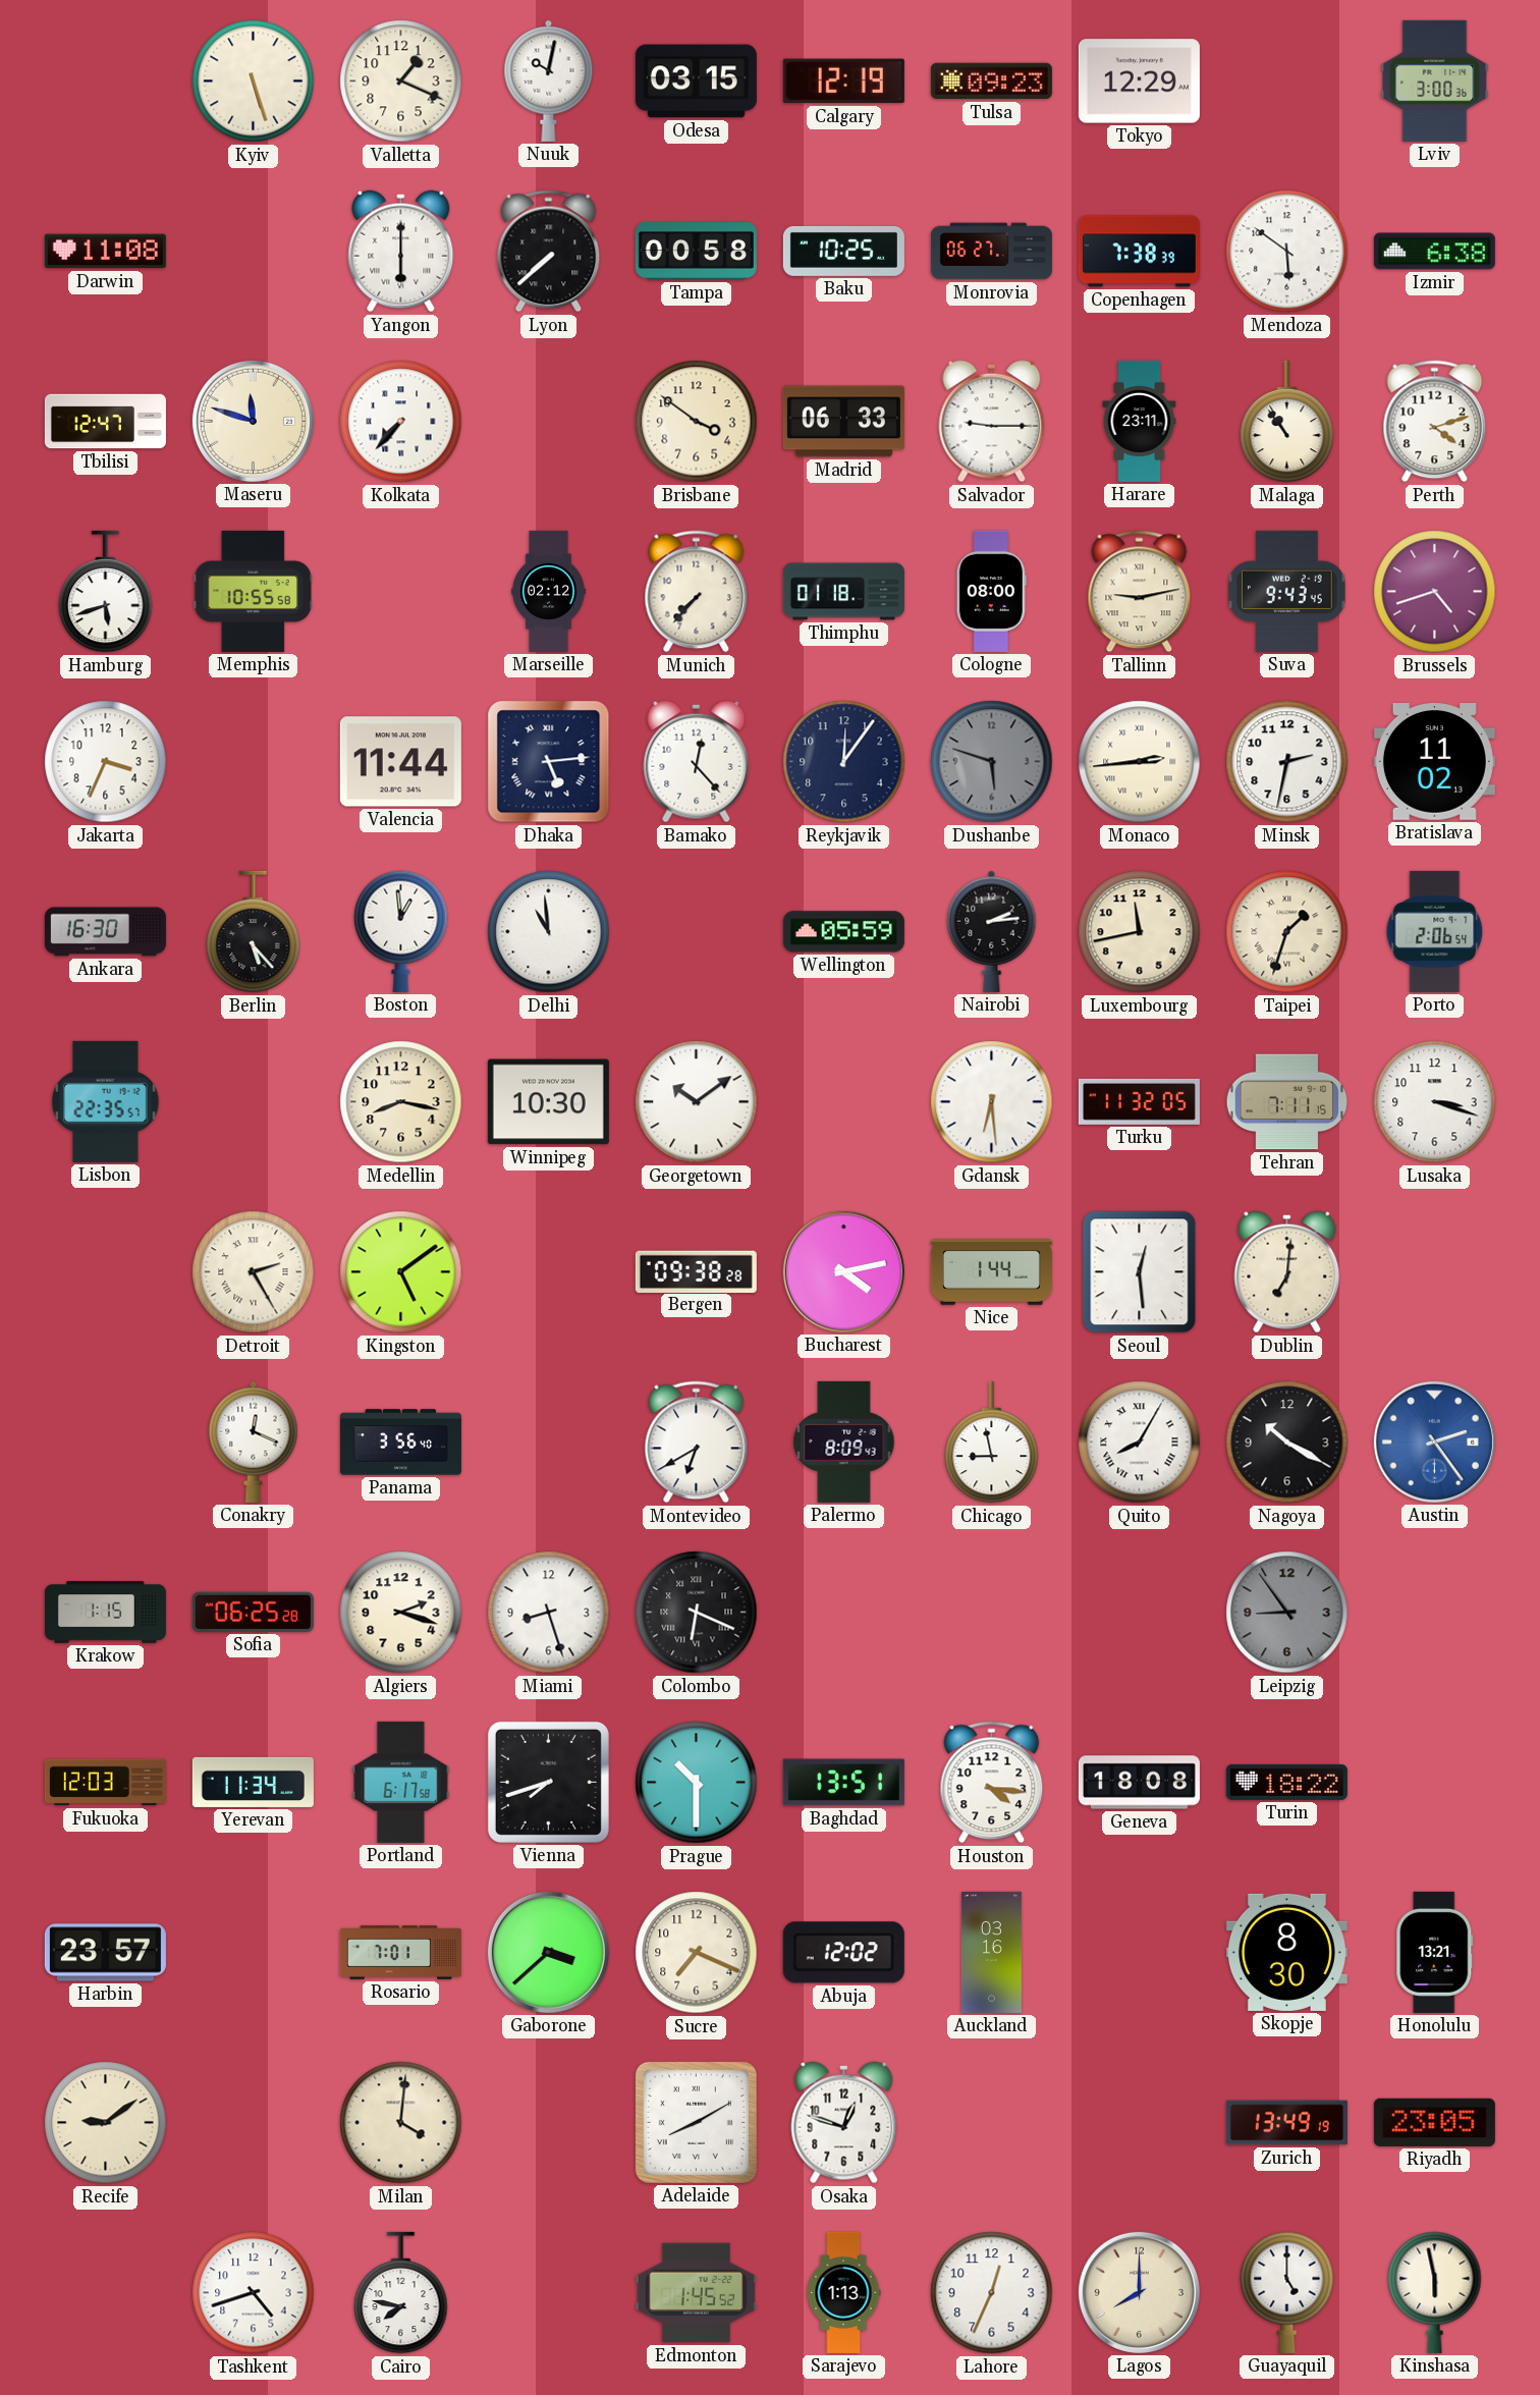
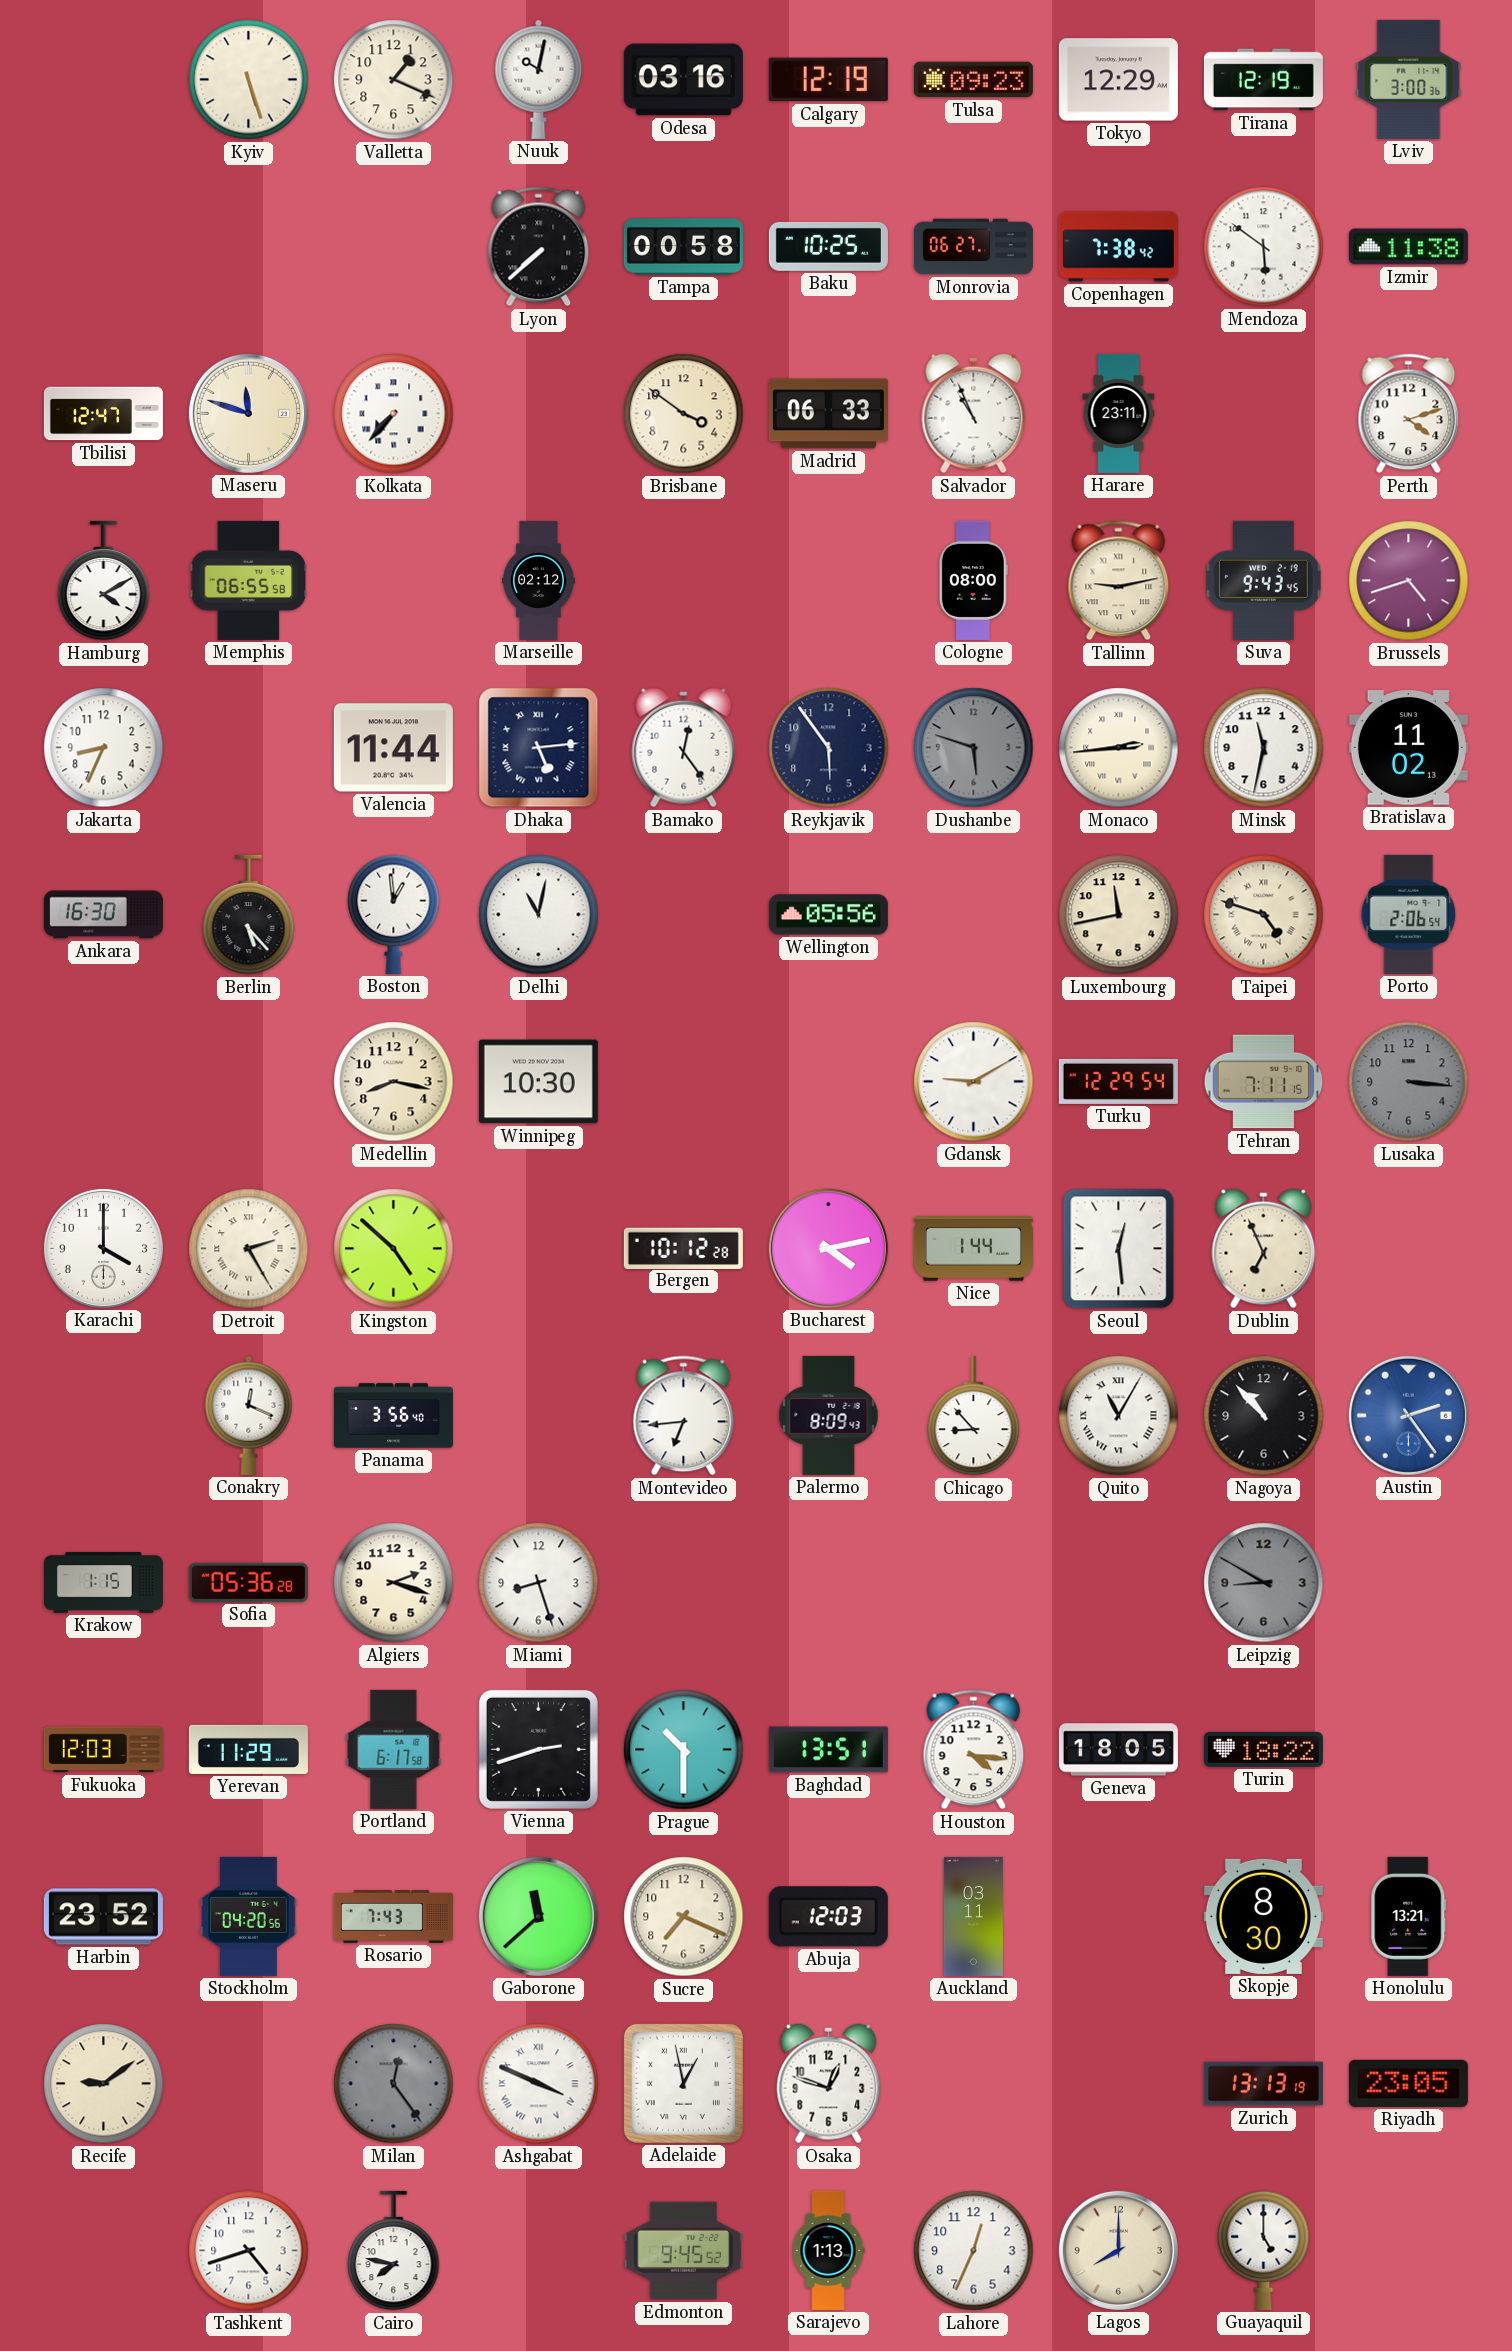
Odesa: 03:15 -> 03:16
Tirana: none -> 12:19
Darwin: 11:08 -> none
Yangon: 6:00 -> none
Copenhagen: 7:38:39 -> 7:38:42
Izmir: 6:38 -> 11:38
Salvador: 9:15 -> 10:56
Malaga: 10:54 -> none
Hamburg: 5:42 -> 4:10
Memphis: 10:55 -> 06:55
Munich: 7:37 -> none
Thimphu: 01:18 -> none
Jakarta: 3:34 -> 8:34
Bamako: 12:23 -> 12:24
Reykjavik: 12:06 -> 5:54
Minsk: 2:32 -> 11:32
Delhi: 10:59 -> 11:02
Wellington: 05:59 -> 05:56
Nairobi: 2:14 -> none
Taipei: 1:33 -> 4:48
Lisbon: 22:35 -> none
Georgetown: 10:09 -> none
Gdansk: 6:29 -> 9:10
Turku: 11:32 -> 12:29
Lusaka: 3:18 -> 3:16
Lusaka dial: white -> grey
Karachi: none -> 4:00
Kingston: 5:09 -> 4:52
Bergen: 09:38 -> 10:12
Dublin: 7:01 -> 6:56
Montevideo: 6:40 -> 6:44
Chicago: 8:58 -> 8:53
Quito: 8:05 -> 11:05
Nagoya: 10:20 -> 10:53
Sofia: 06:25 -> 05:36
Colombo: 6:19 -> none
Leipzig: 8:54 -> 8:50
Yerevan: 11:34 -> 11:29
Vienna: 7:42 -> 2:42
Geneva: 18:08 -> 18:05
Harbin: 23:57 -> 23:52
Stockholm: none -> 04:20
Rosario: 7:01 -> 7:43
Gaborone: 3:38 -> 11:38
Abuja: 12:02 -> 12:03
Auckland: 03:16 -> 03:11
Milan: 4:01 -> 12:24
Milan dial: cream -> grey
Ashgabat: none -> 3:49
Adelaide: 8:10 -> 12:58
Zurich: 13:49 -> 13:13
Edmonton: 1:45 -> 9:45
Kinshasa: 5:58 -> none
